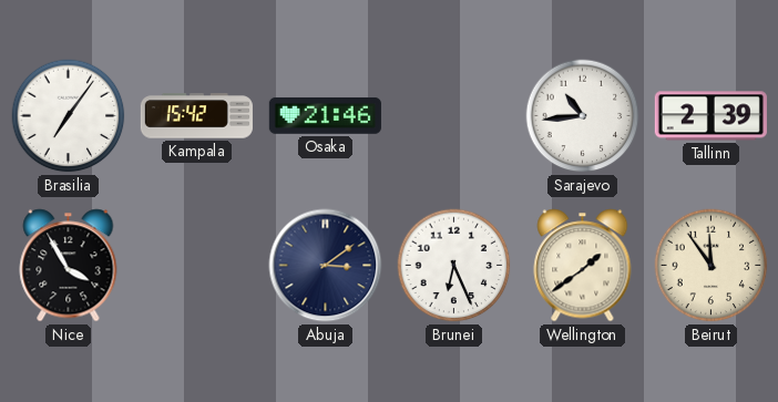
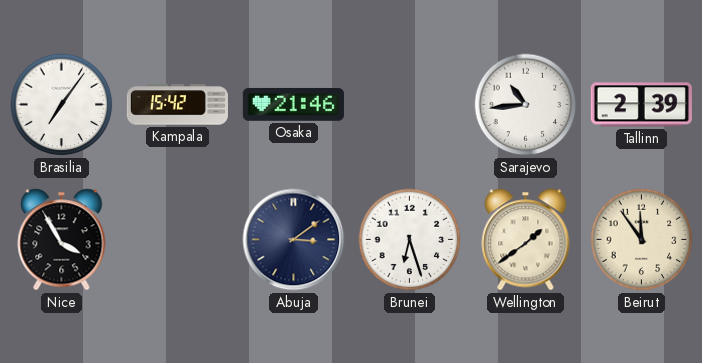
Brunei: 6:26 -> 6:27
